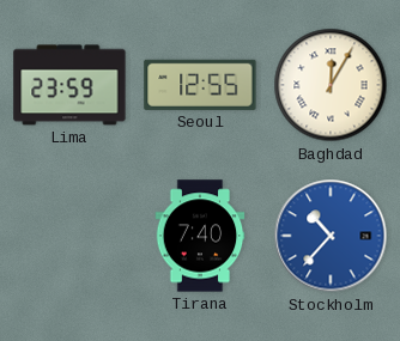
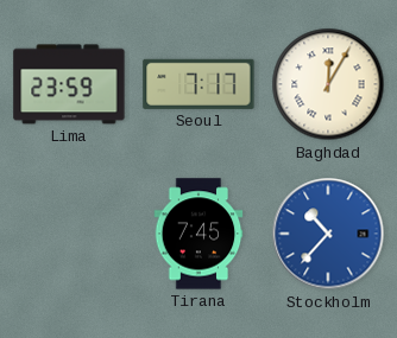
Seoul: 12:55 -> 7:17
Tirana: 7:40 -> 7:45
